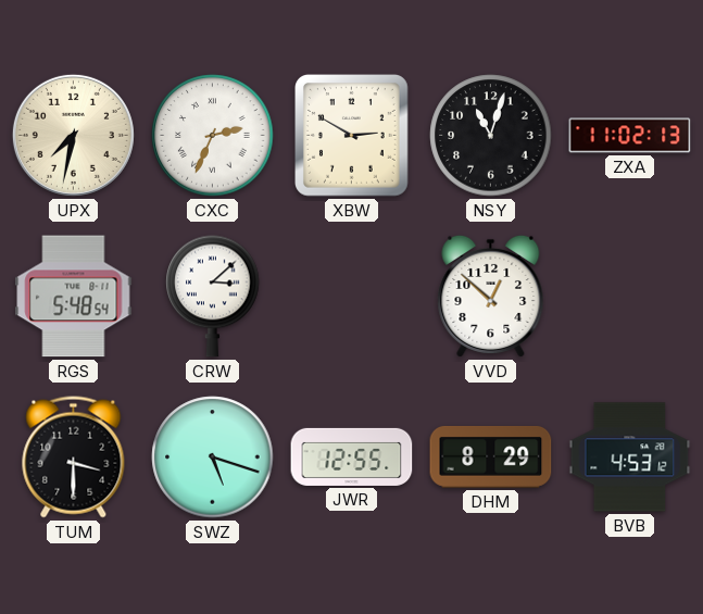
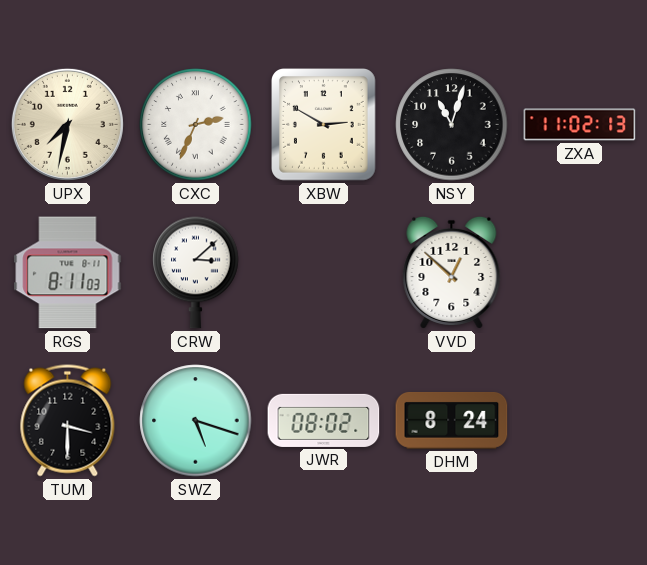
RGS: 5:48 -> 8:11
JWR: 12:55 -> 08:02
DHM: 8:29 -> 8:24
BVB: 4:53 -> none
